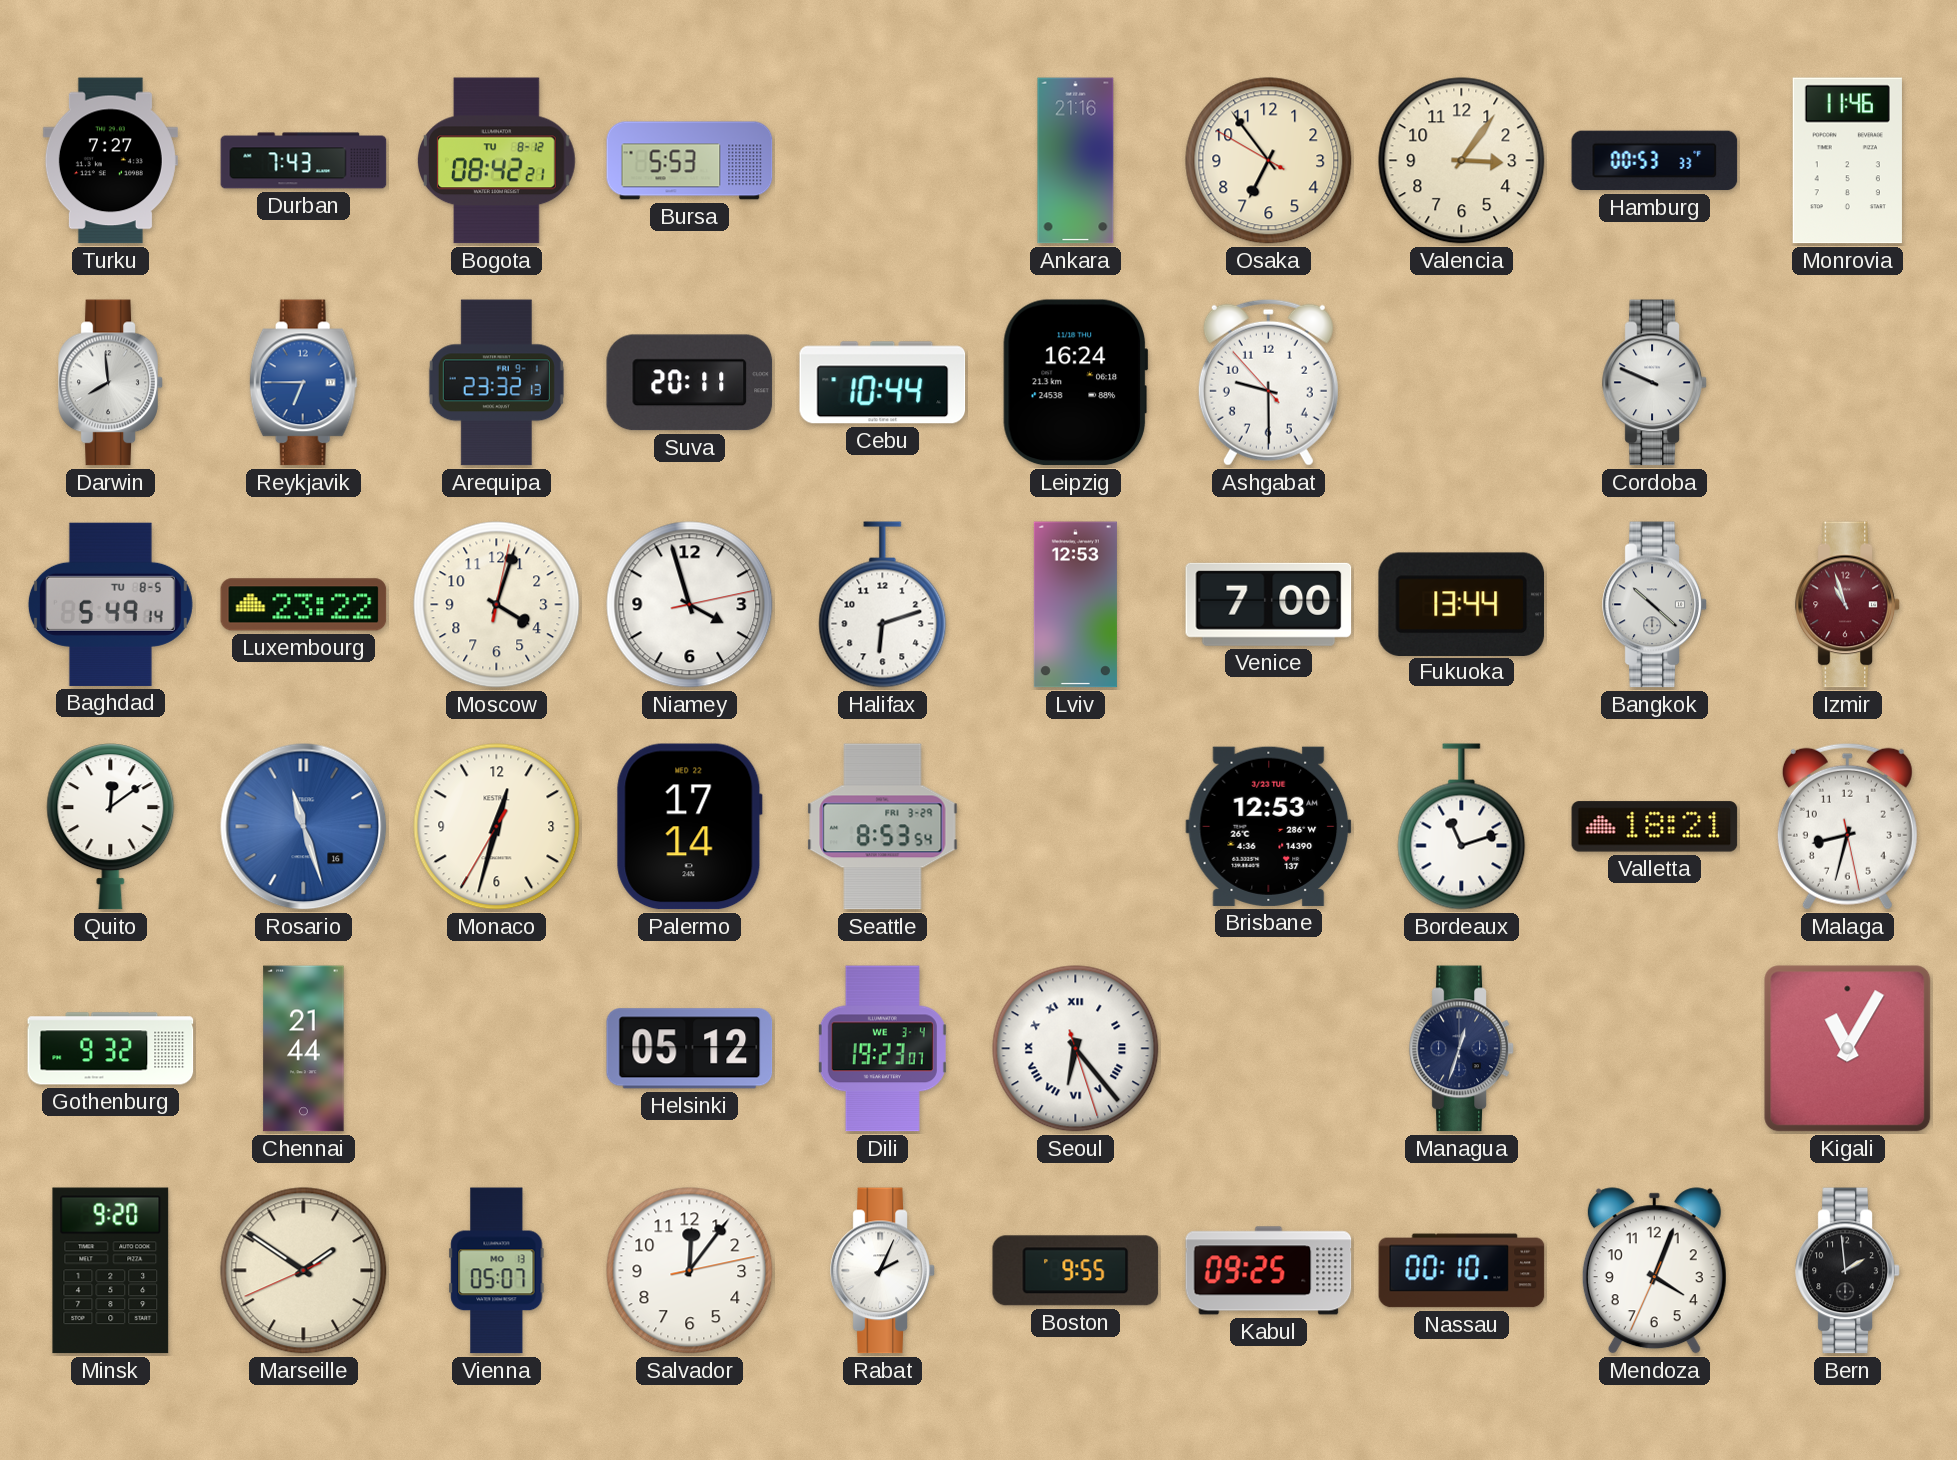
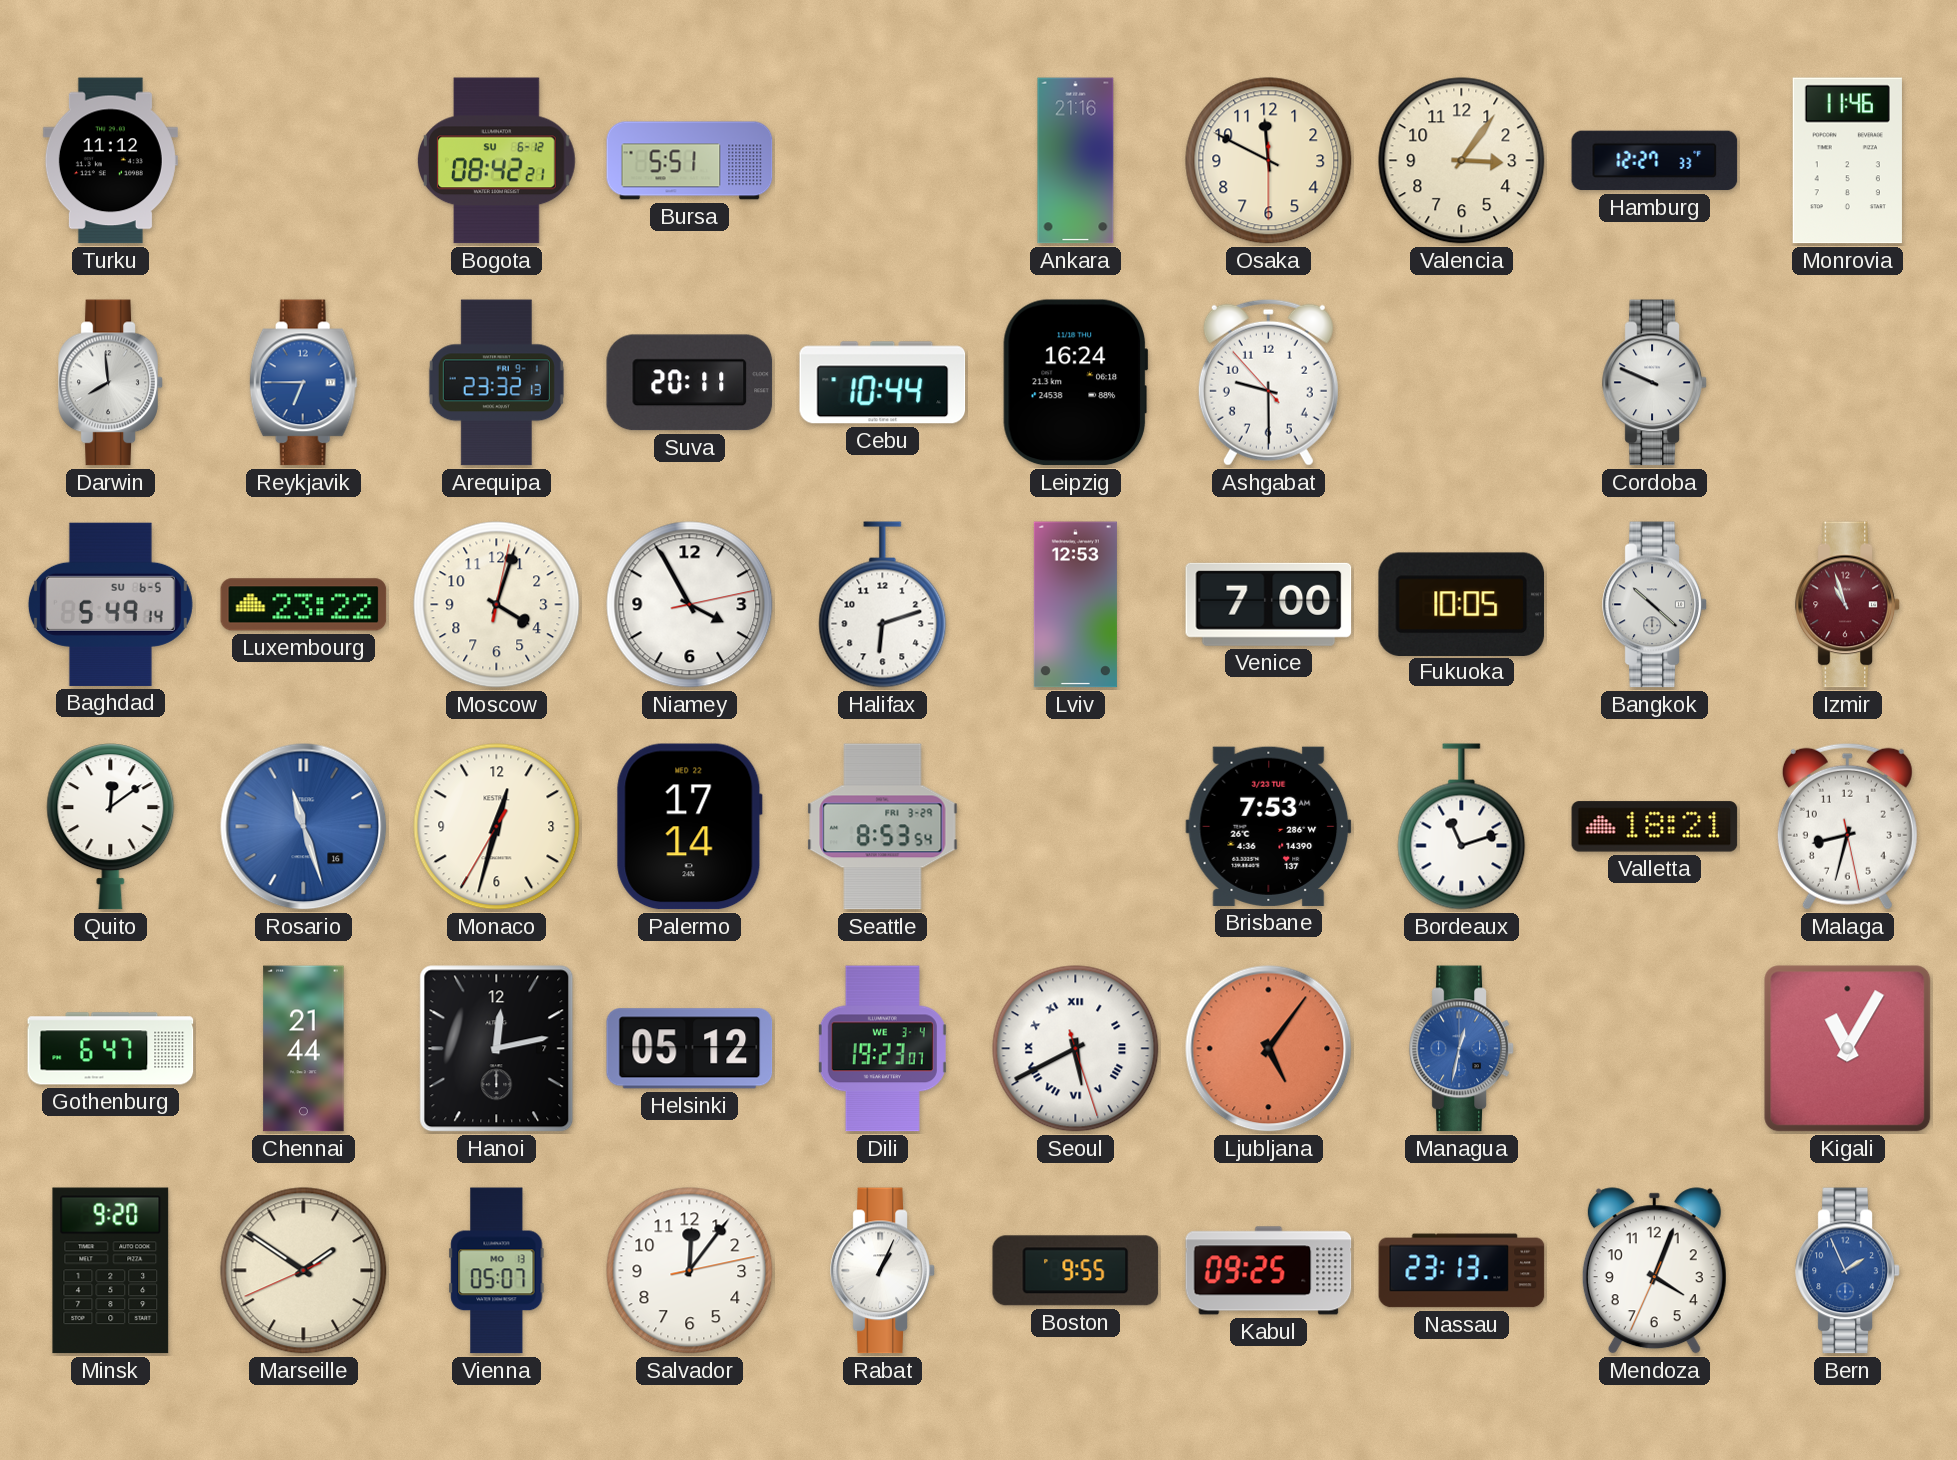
Turku: 7:27 -> 11:12
Durban: 7:43 -> none
Bogota date: TU 8-12 -> SU 6-12
Bursa: 5:53 -> 5:51
Osaka: 6:53 -> 11:49
Hamburg: 00:53 -> 12:27
Baghdad date: TU 8-5 -> SU 6-5
Niamey: 3:57 -> 3:55
Fukuoka: 13:44 -> 10:05
Brisbane: 12:53 -> 7:53
Gothenburg: 9:32 -> 6:47
Hanoi: none -> 12:13
Seoul: 6:23 -> 5:40
Ljubljana: none -> 5:06
Managua: 12:33 -> 12:32
Managua dial: navy -> blue
Rabat: 2:04 -> 1:04
Nassau: 00:10 -> 23:13
Bern: 1:59 -> 1:56
Bern dial: black -> blue
